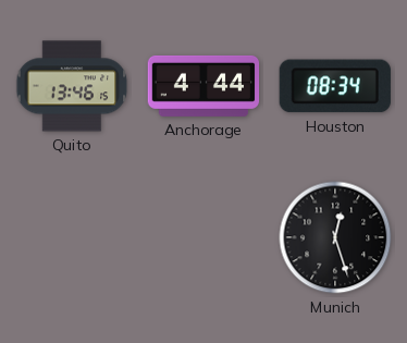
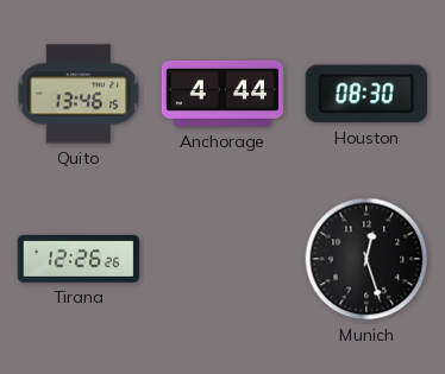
Houston: 08:34 -> 08:30
Tirana: none -> 12:26
